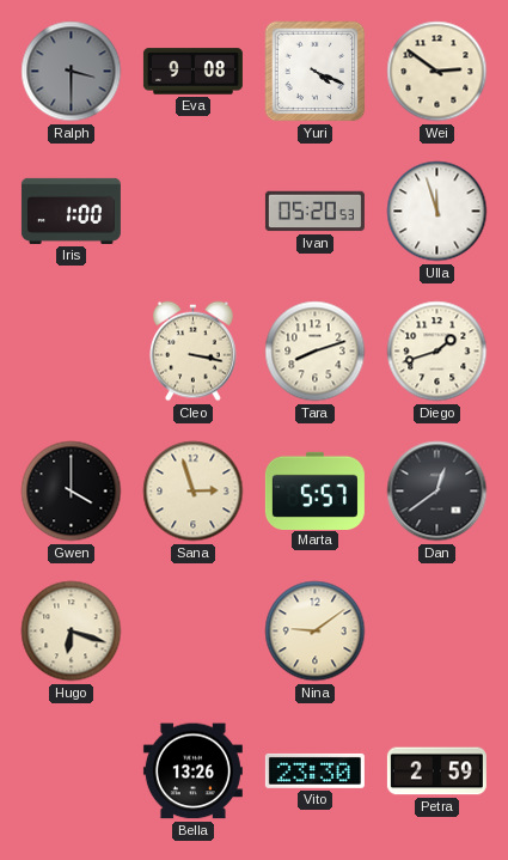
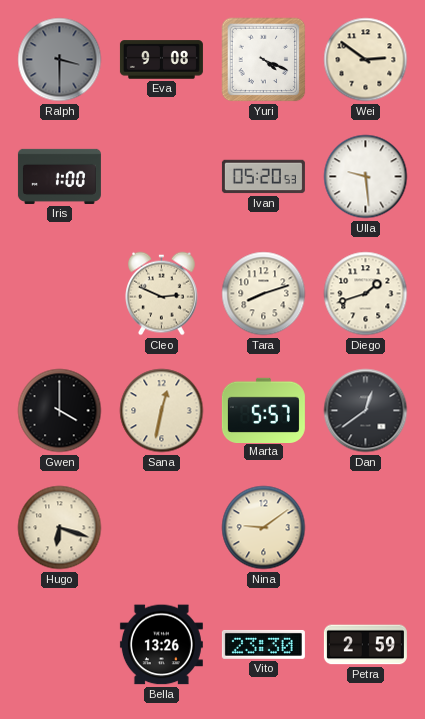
Ulla: 11:57 -> 9:29
Cleo: 3:17 -> 2:49
Sana: 2:57 -> 12:32
